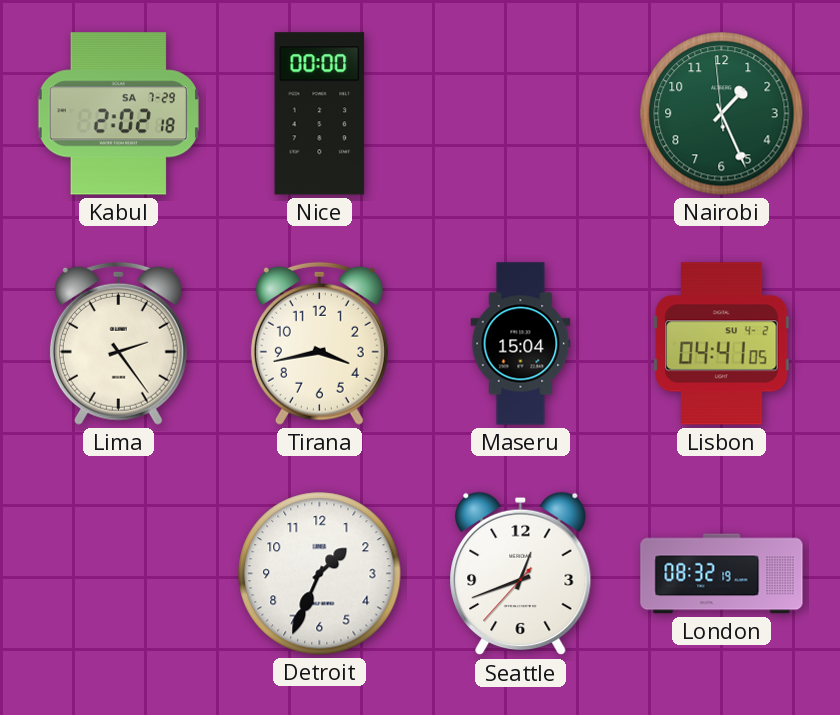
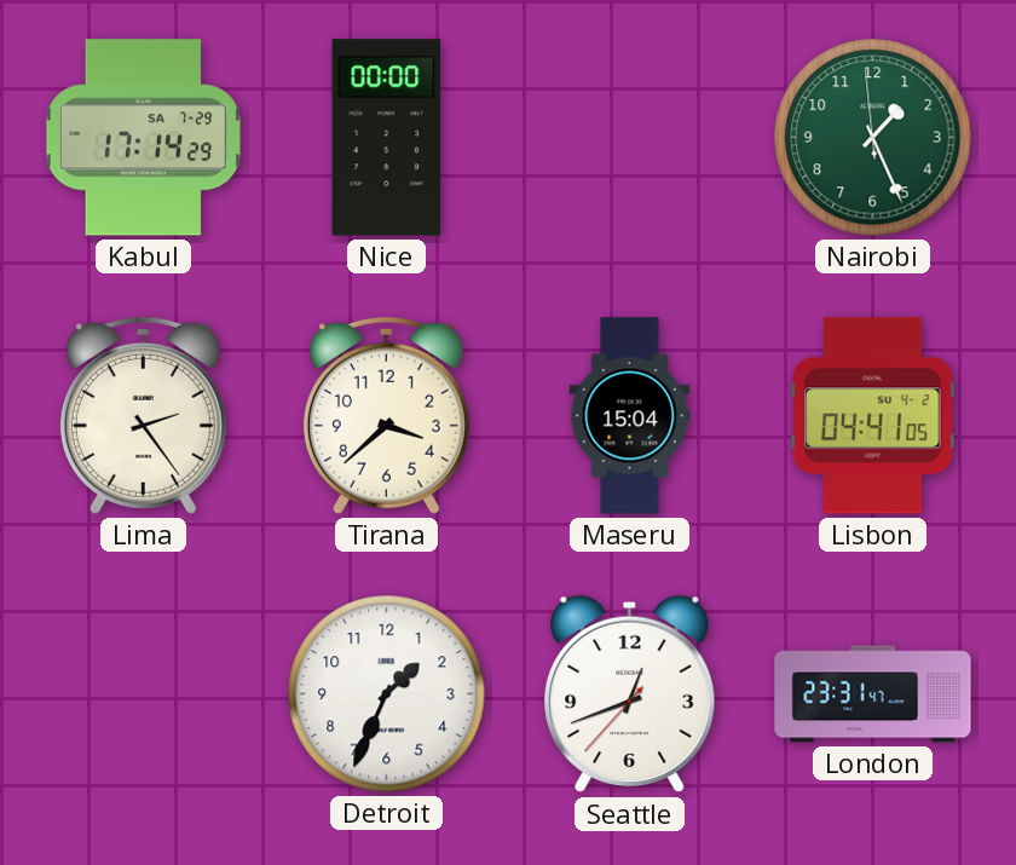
Kabul: 2:02 -> 17:14
Tirana: 3:43 -> 3:38
London: 08:32 -> 23:31
